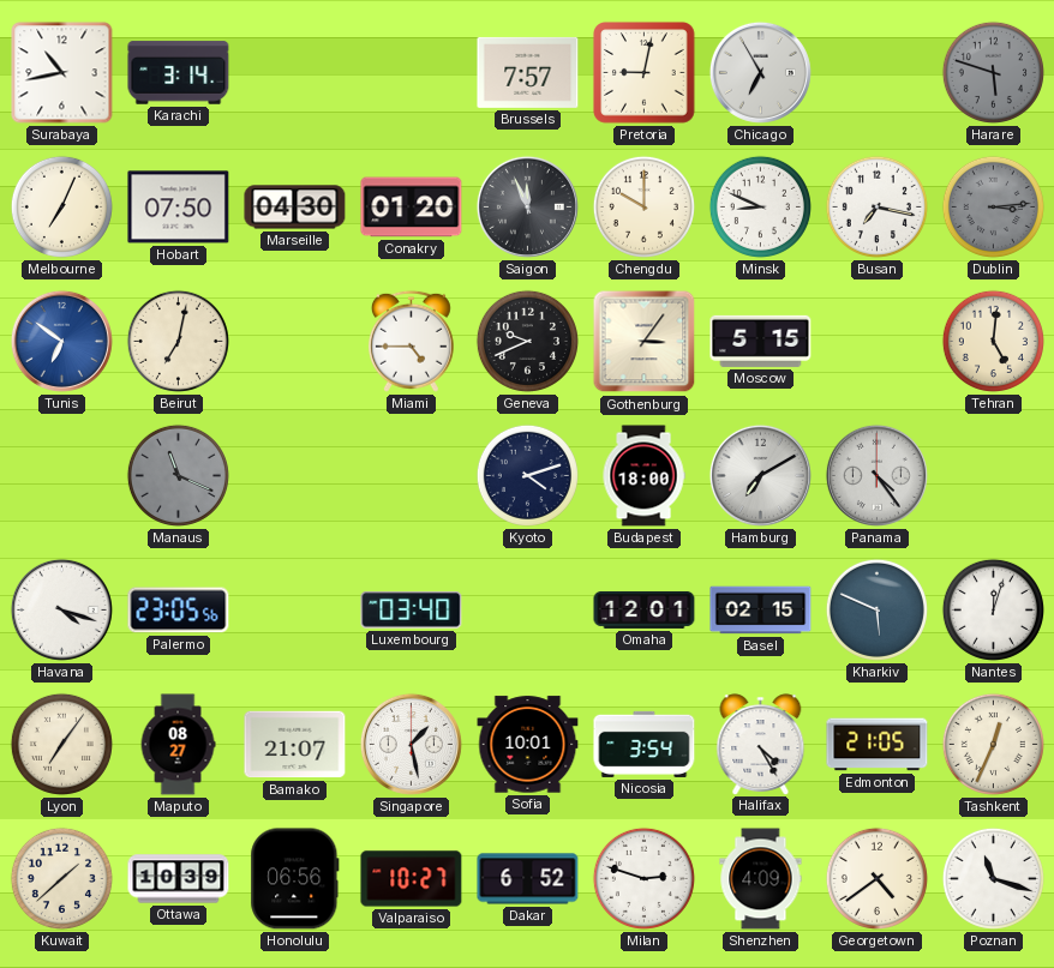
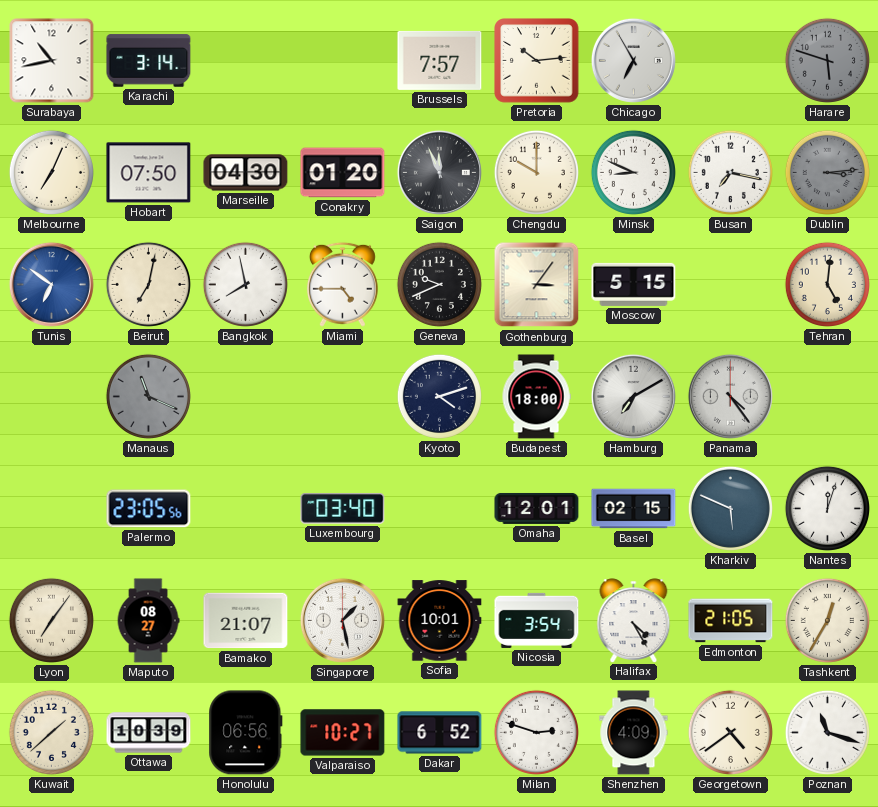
Pretoria: 9:02 -> 10:14
Bangkok: none -> 7:58
Havana: 4:18 -> none
Tashkent: 12:34 -> 12:35
